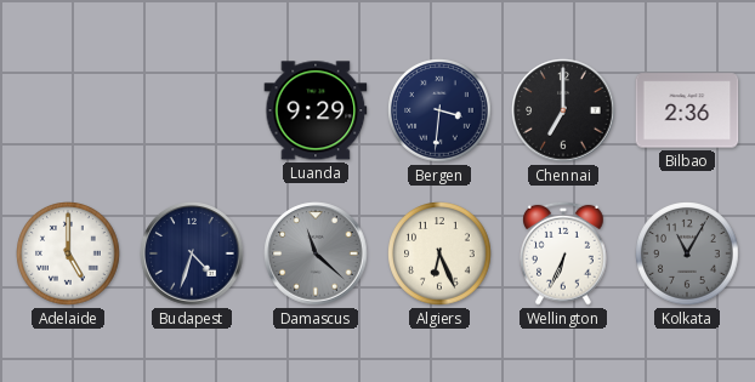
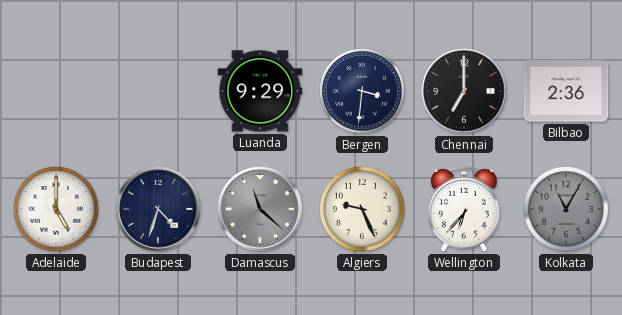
Algiers: 6:26 -> 9:26
Wellington: 6:34 -> 6:37
